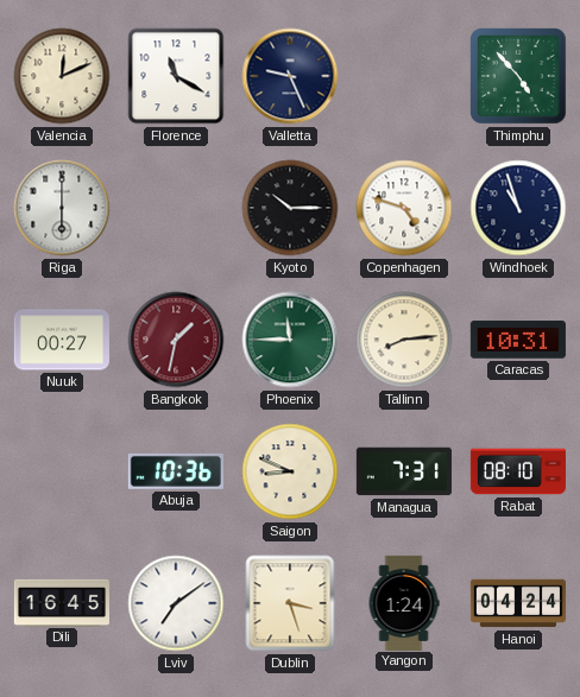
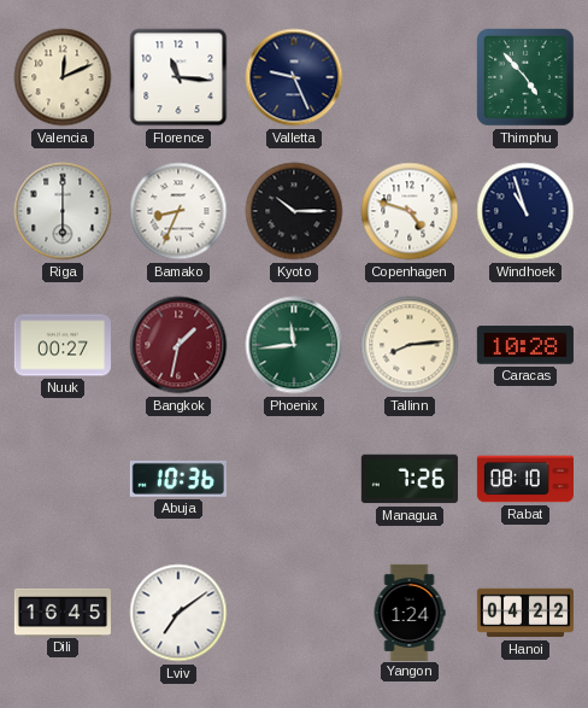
Florence: 11:20 -> 11:16
Bamako: none -> 8:34
Phoenix: 11:45 -> 11:44
Caracas: 10:31 -> 10:28
Saigon: 8:49 -> none
Managua: 7:31 -> 7:26
Dublin: 3:27 -> none
Hanoi: 04:24 -> 04:22
